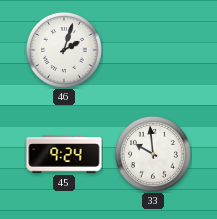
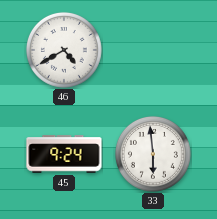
46: 2:03 -> 4:40
33: 9:59 -> 5:59
